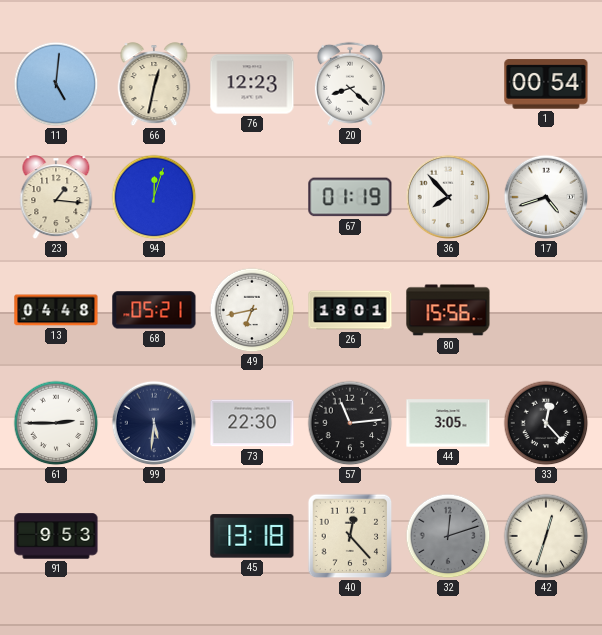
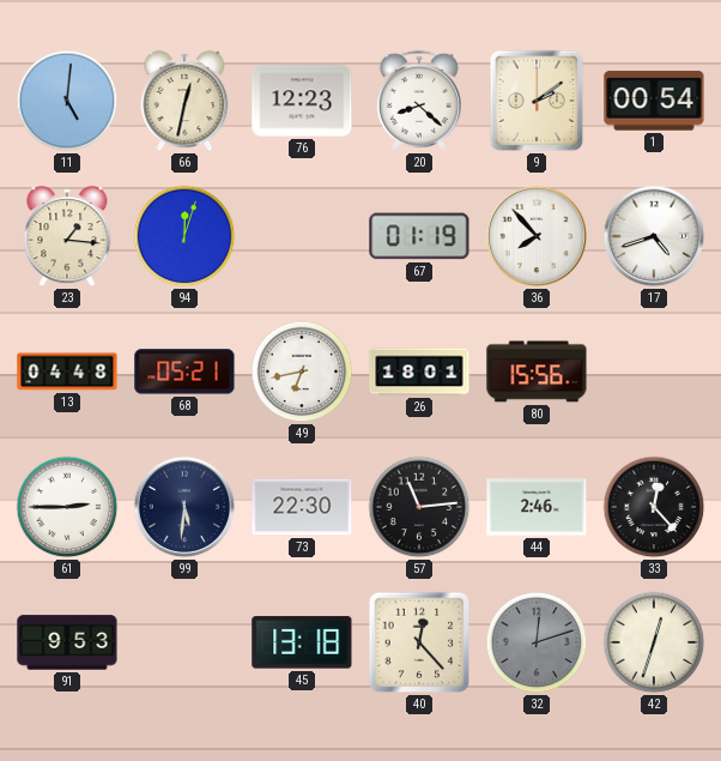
9: none -> 2:09
44: 3:05 -> 2:46
